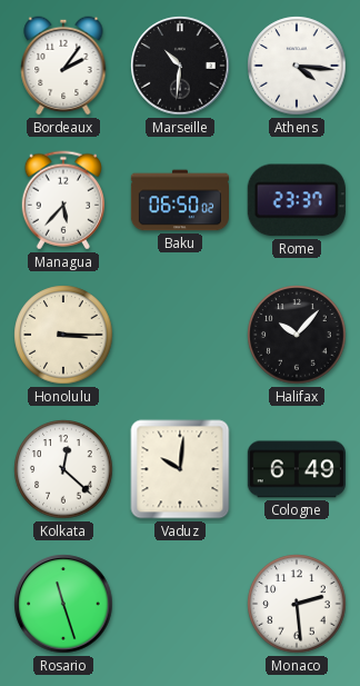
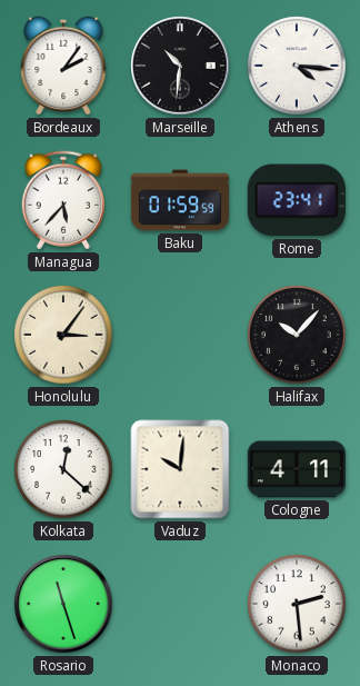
Baku: 06:50 -> 01:59
Rome: 23:37 -> 23:41
Honolulu: 3:15 -> 3:06
Cologne: 6:49 -> 4:11
